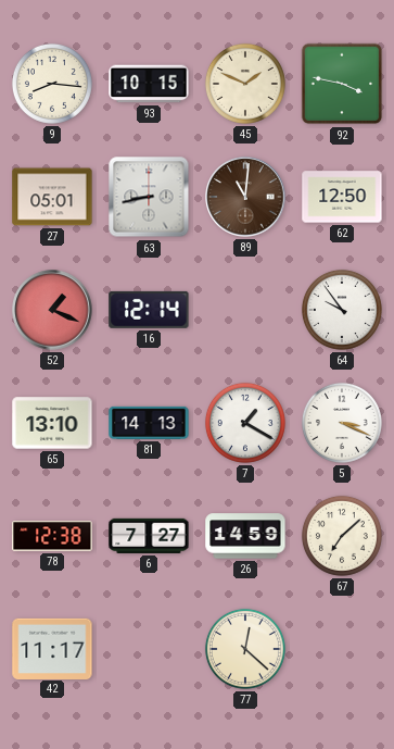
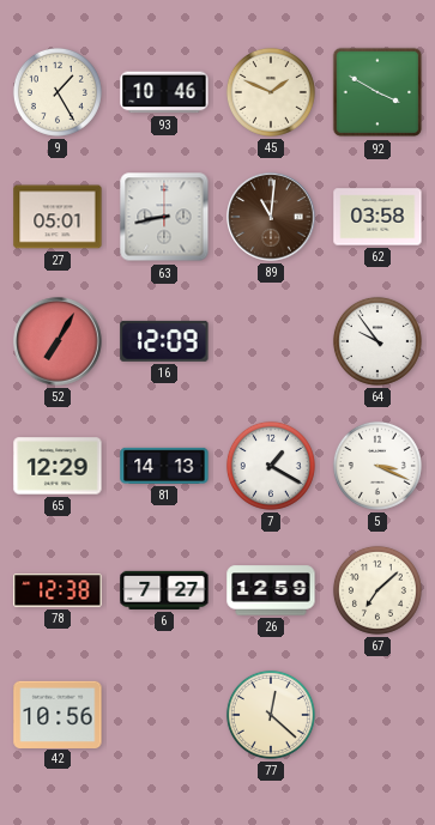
9: 8:16 -> 1:25
93: 10:15 -> 10:46
92: 3:47 -> 3:50
62: 12:50 -> 03:58
52: 1:19 -> 7:05
16: 12:14 -> 12:09
65: 13:10 -> 12:29
26: 14:59 -> 12:59
42: 11:17 -> 10:56
